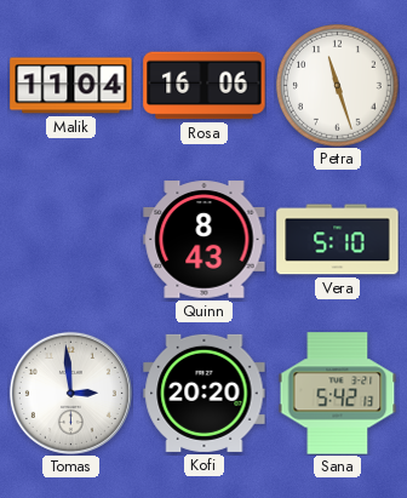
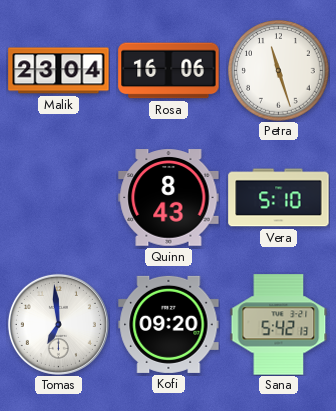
Malik: 11:04 -> 23:04
Tomas: 2:59 -> 6:59
Kofi: 20:20 -> 09:20
